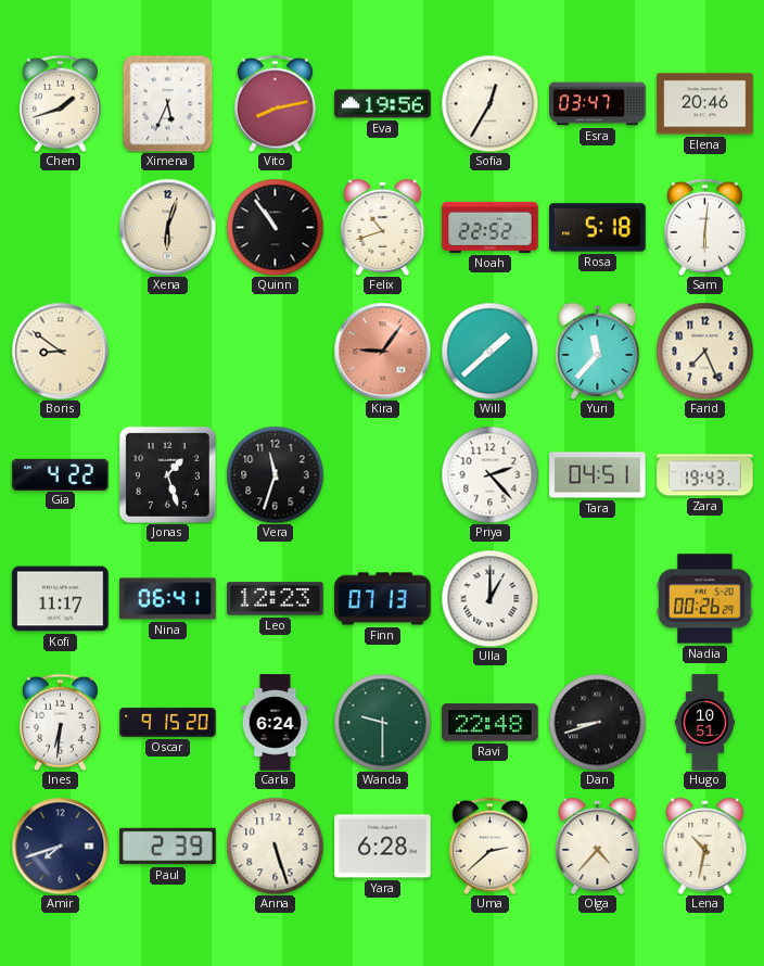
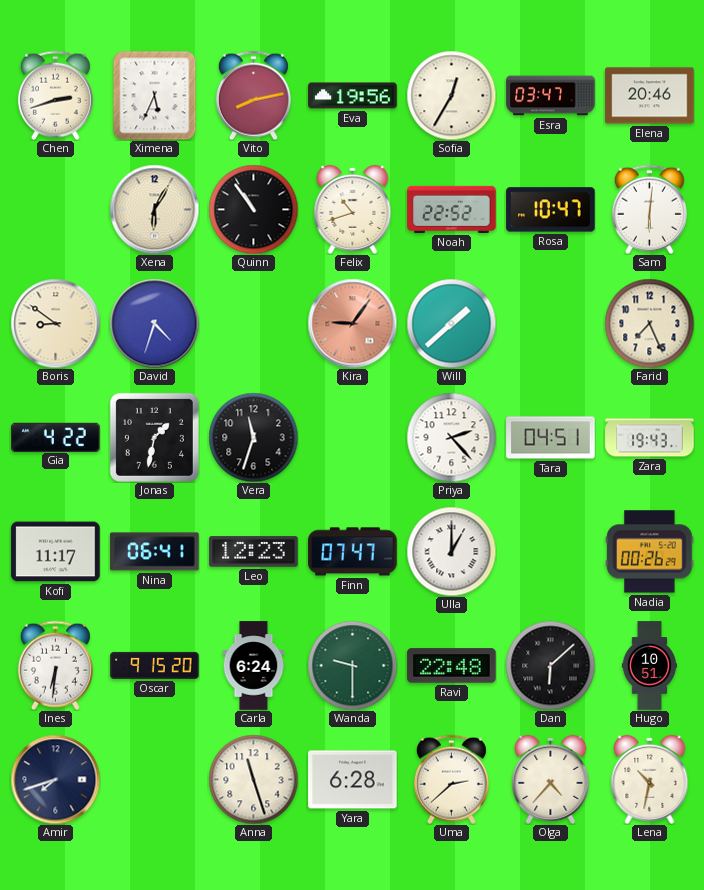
Chen: 1:42 -> 2:42
Xena: 6:03 -> 6:05
Rosa: 5:18 -> 10:47
David: none -> 4:33
Yuri: 11:37 -> none
Jonas: 1:27 -> 1:32
Finn: 07:13 -> 07:47
Dan: 8:42 -> 6:08
Paul: 2:39 -> none
Anna: 5:27 -> 11:27
